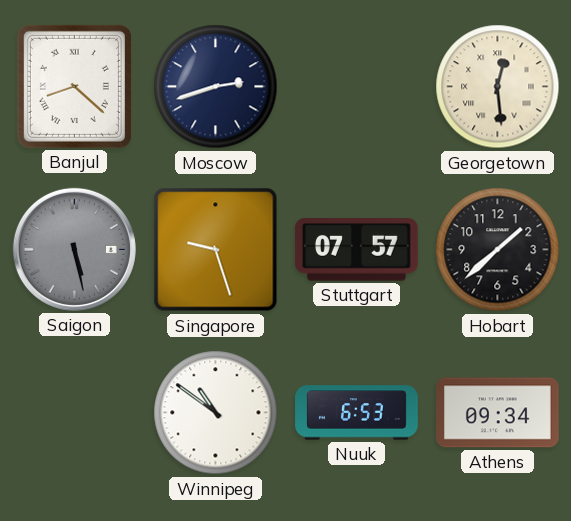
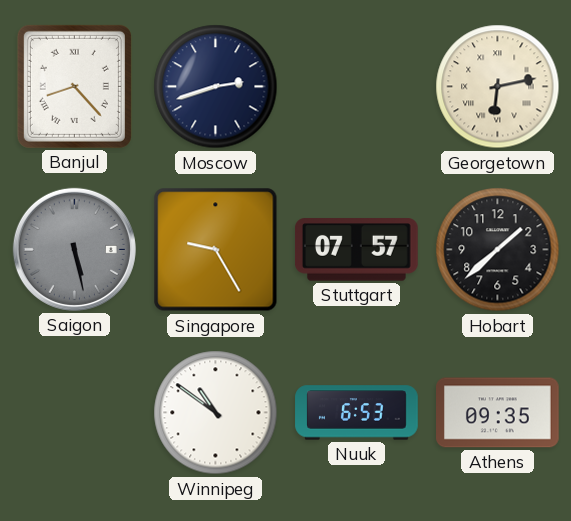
Banjul: 8:22 -> 8:23
Georgetown: 12:29 -> 6:13
Singapore: 9:27 -> 9:25
Athens: 09:34 -> 09:35
